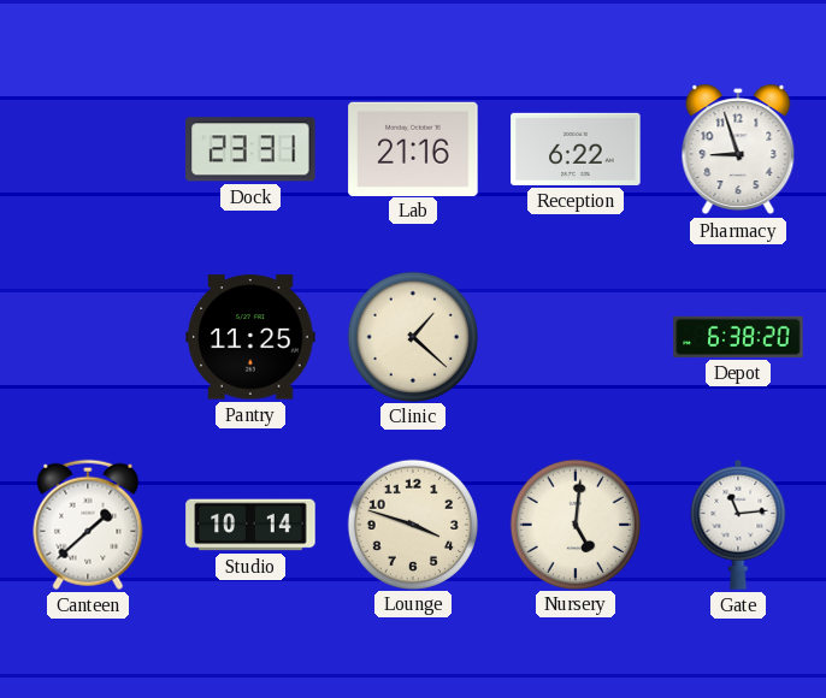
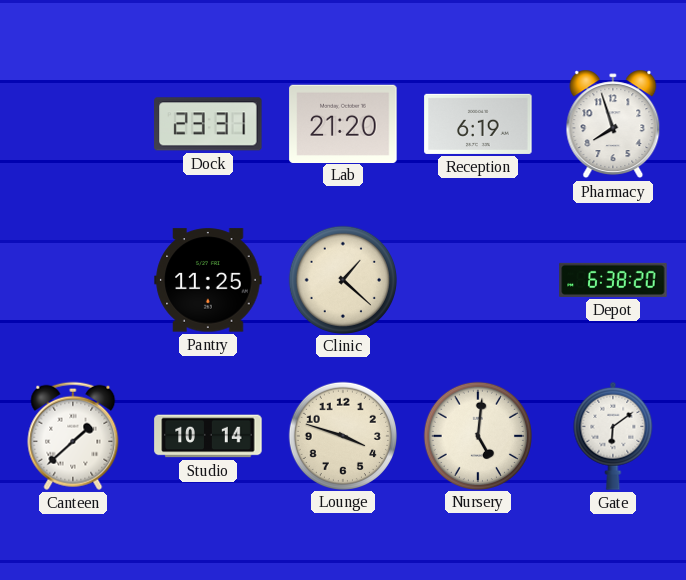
Lab: 21:16 -> 21:20
Reception: 6:22 -> 6:19
Pharmacy: 8:57 -> 7:57
Gate: 11:14 -> 6:09
